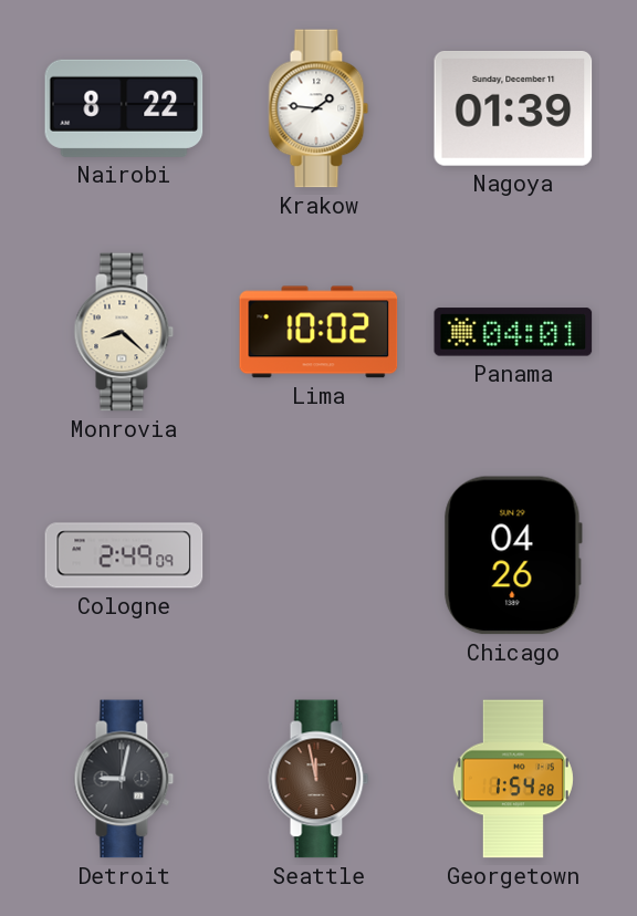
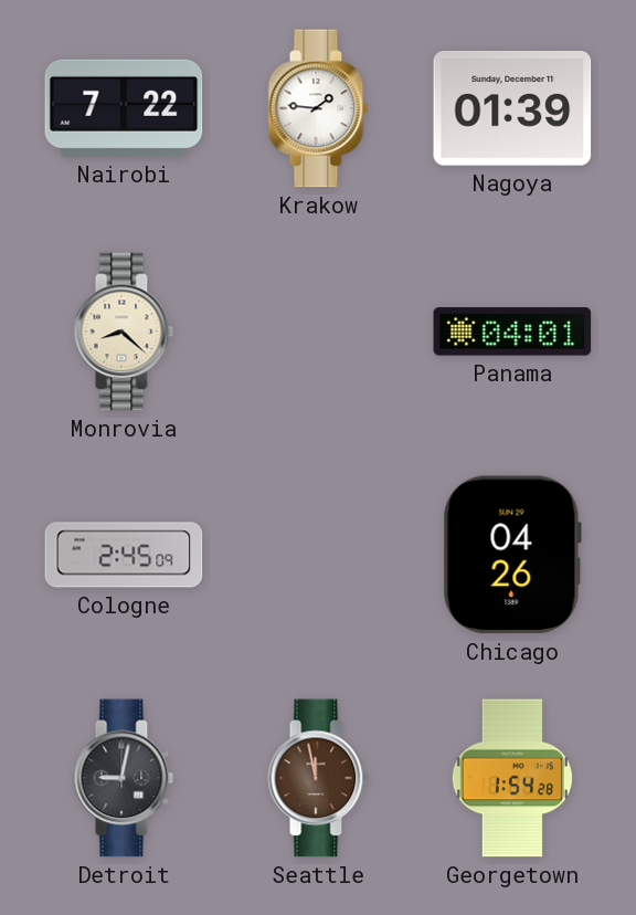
Nairobi: 8:22 -> 7:22
Lima: 10:02 -> none
Cologne: 2:49 -> 2:45
